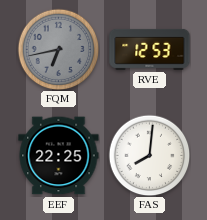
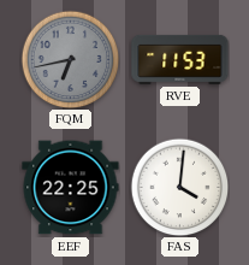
RVE: 12:53 -> 11:53
FAS: 8:01 -> 4:01
